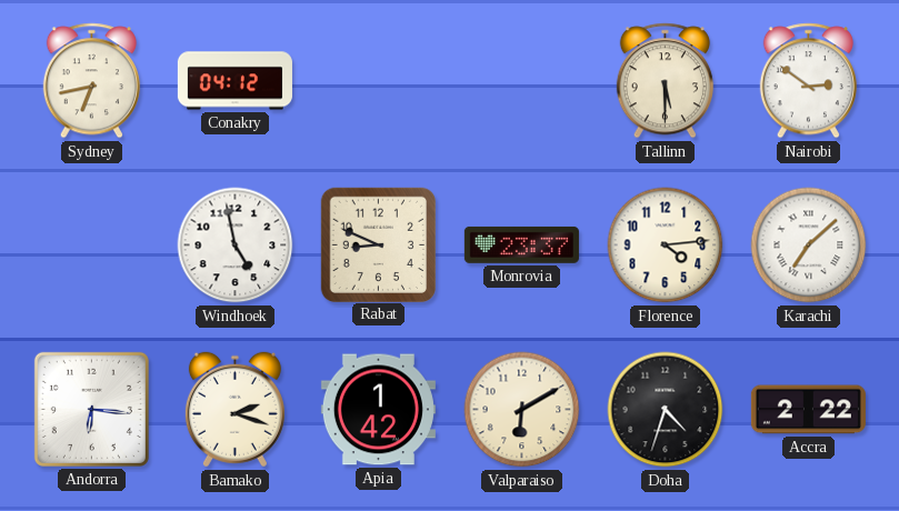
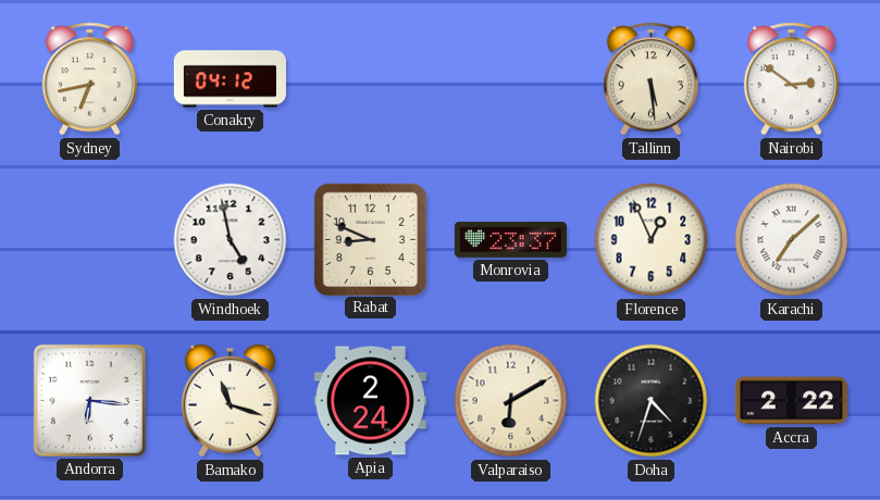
Tallinn: 5:30 -> 5:29
Florence: 4:14 -> 12:56
Bamako: 2:18 -> 11:18
Apia: 1:42 -> 2:24
